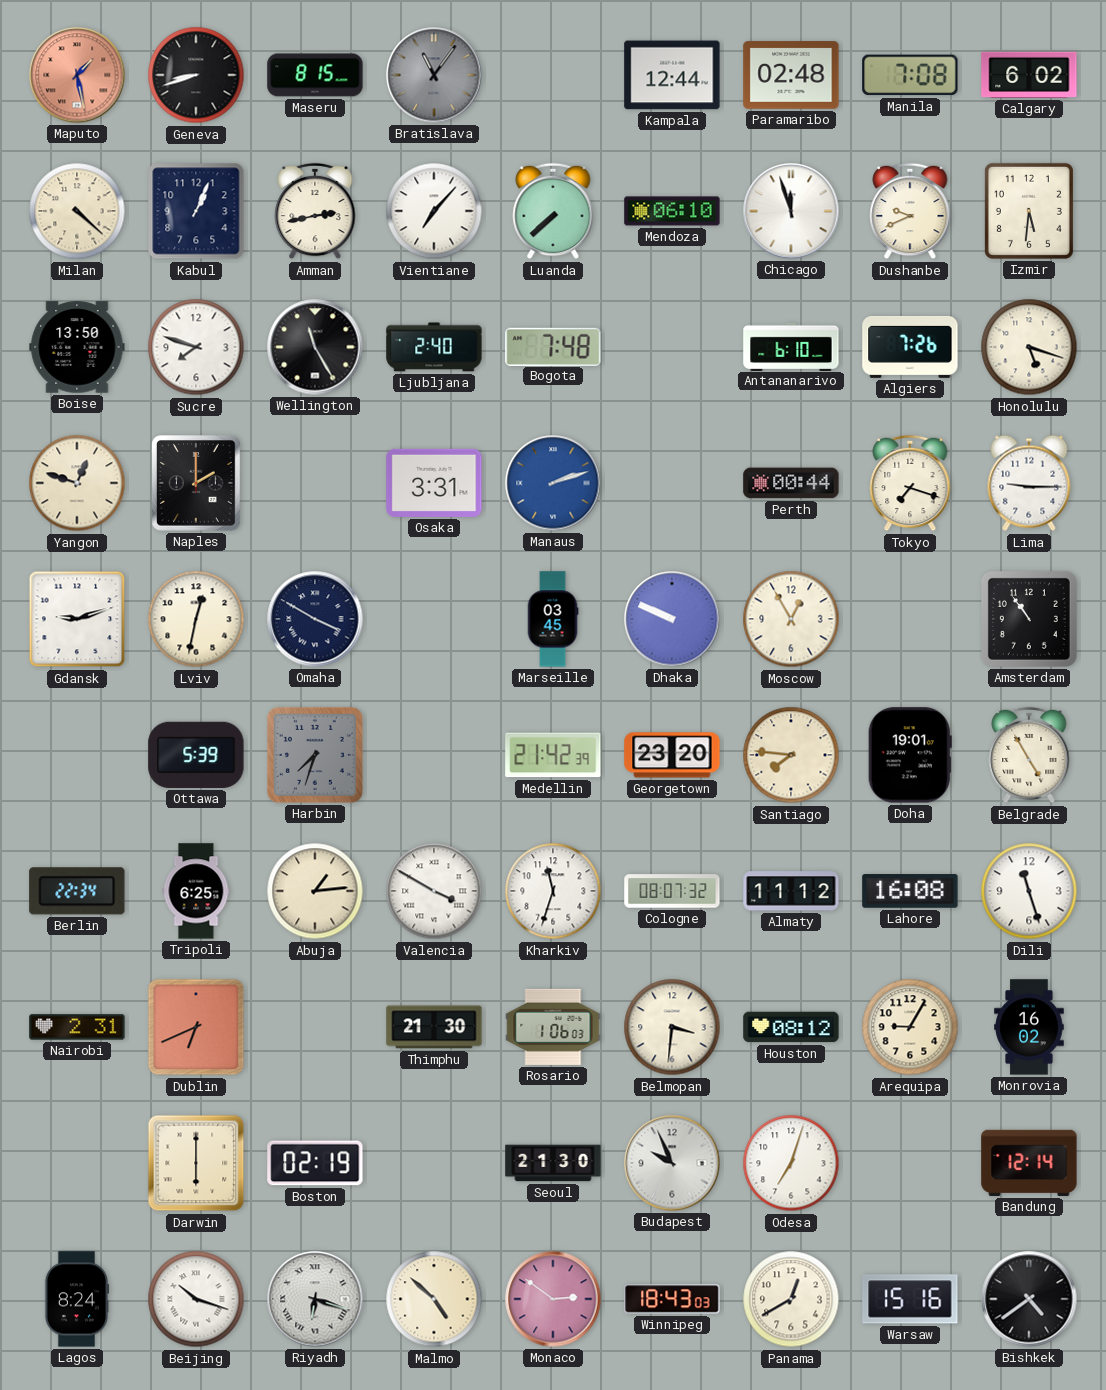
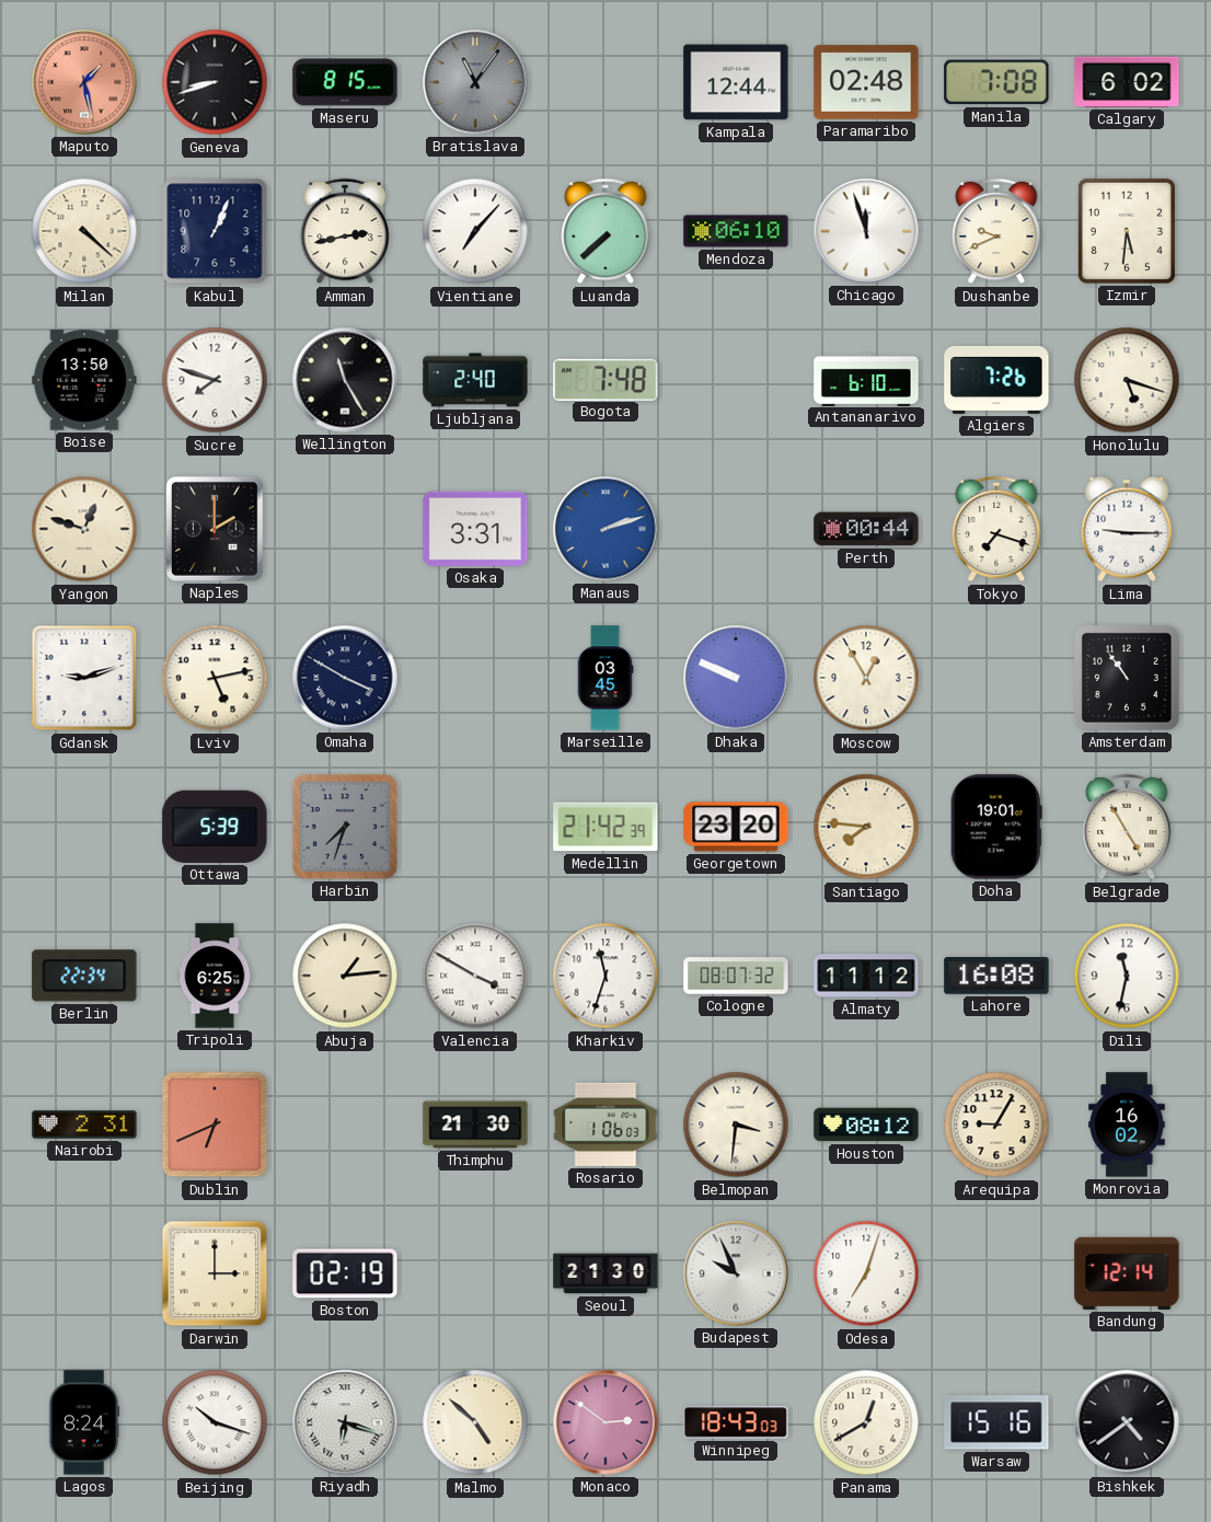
Lviv: 12:32 -> 5:13
Dili: 11:27 -> 11:32
Darwin: 6:00 -> 3:00
